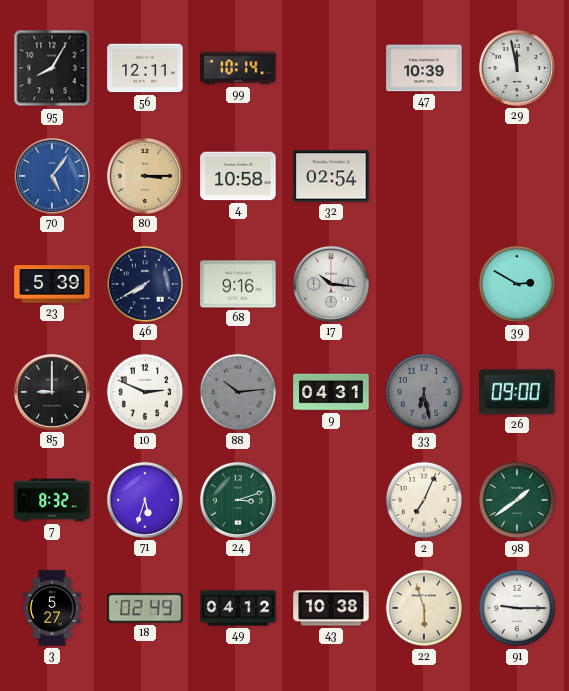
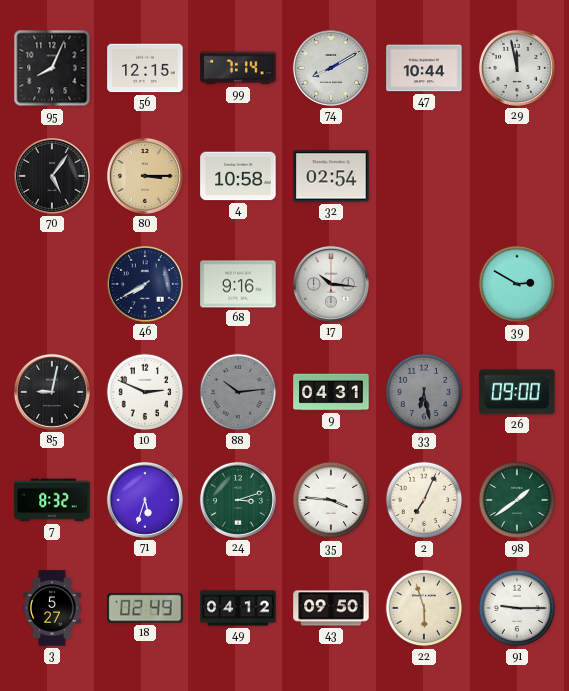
95: 8:05 -> 8:04
56: 12:11 -> 12:15
99: 10:14 -> 7:14
74: none -> 8:10
47: 10:39 -> 10:44
70 dial: blue -> black
23: 5:39 -> none
85: 9:00 -> 9:02
35: none -> 3:46
43: 10:38 -> 09:50
